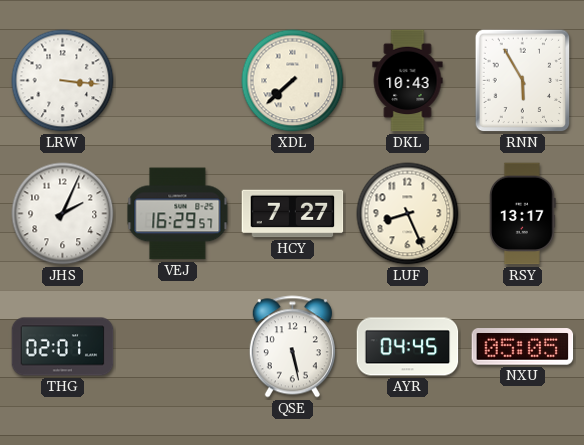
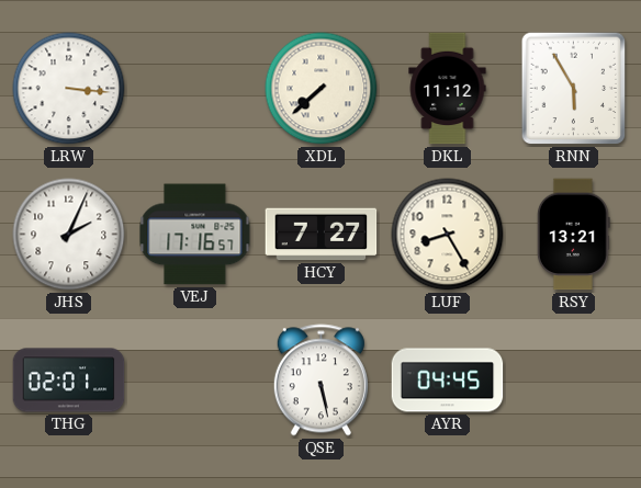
DKL: 10:43 -> 11:12
VEJ: 16:29 -> 17:16
LUF: 8:26 -> 8:25
RSY: 13:17 -> 13:21
NXU: 05:05 -> none
